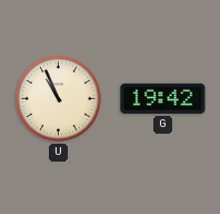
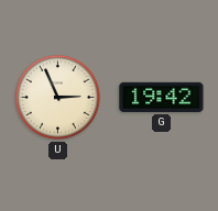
U: 10:56 -> 2:56
